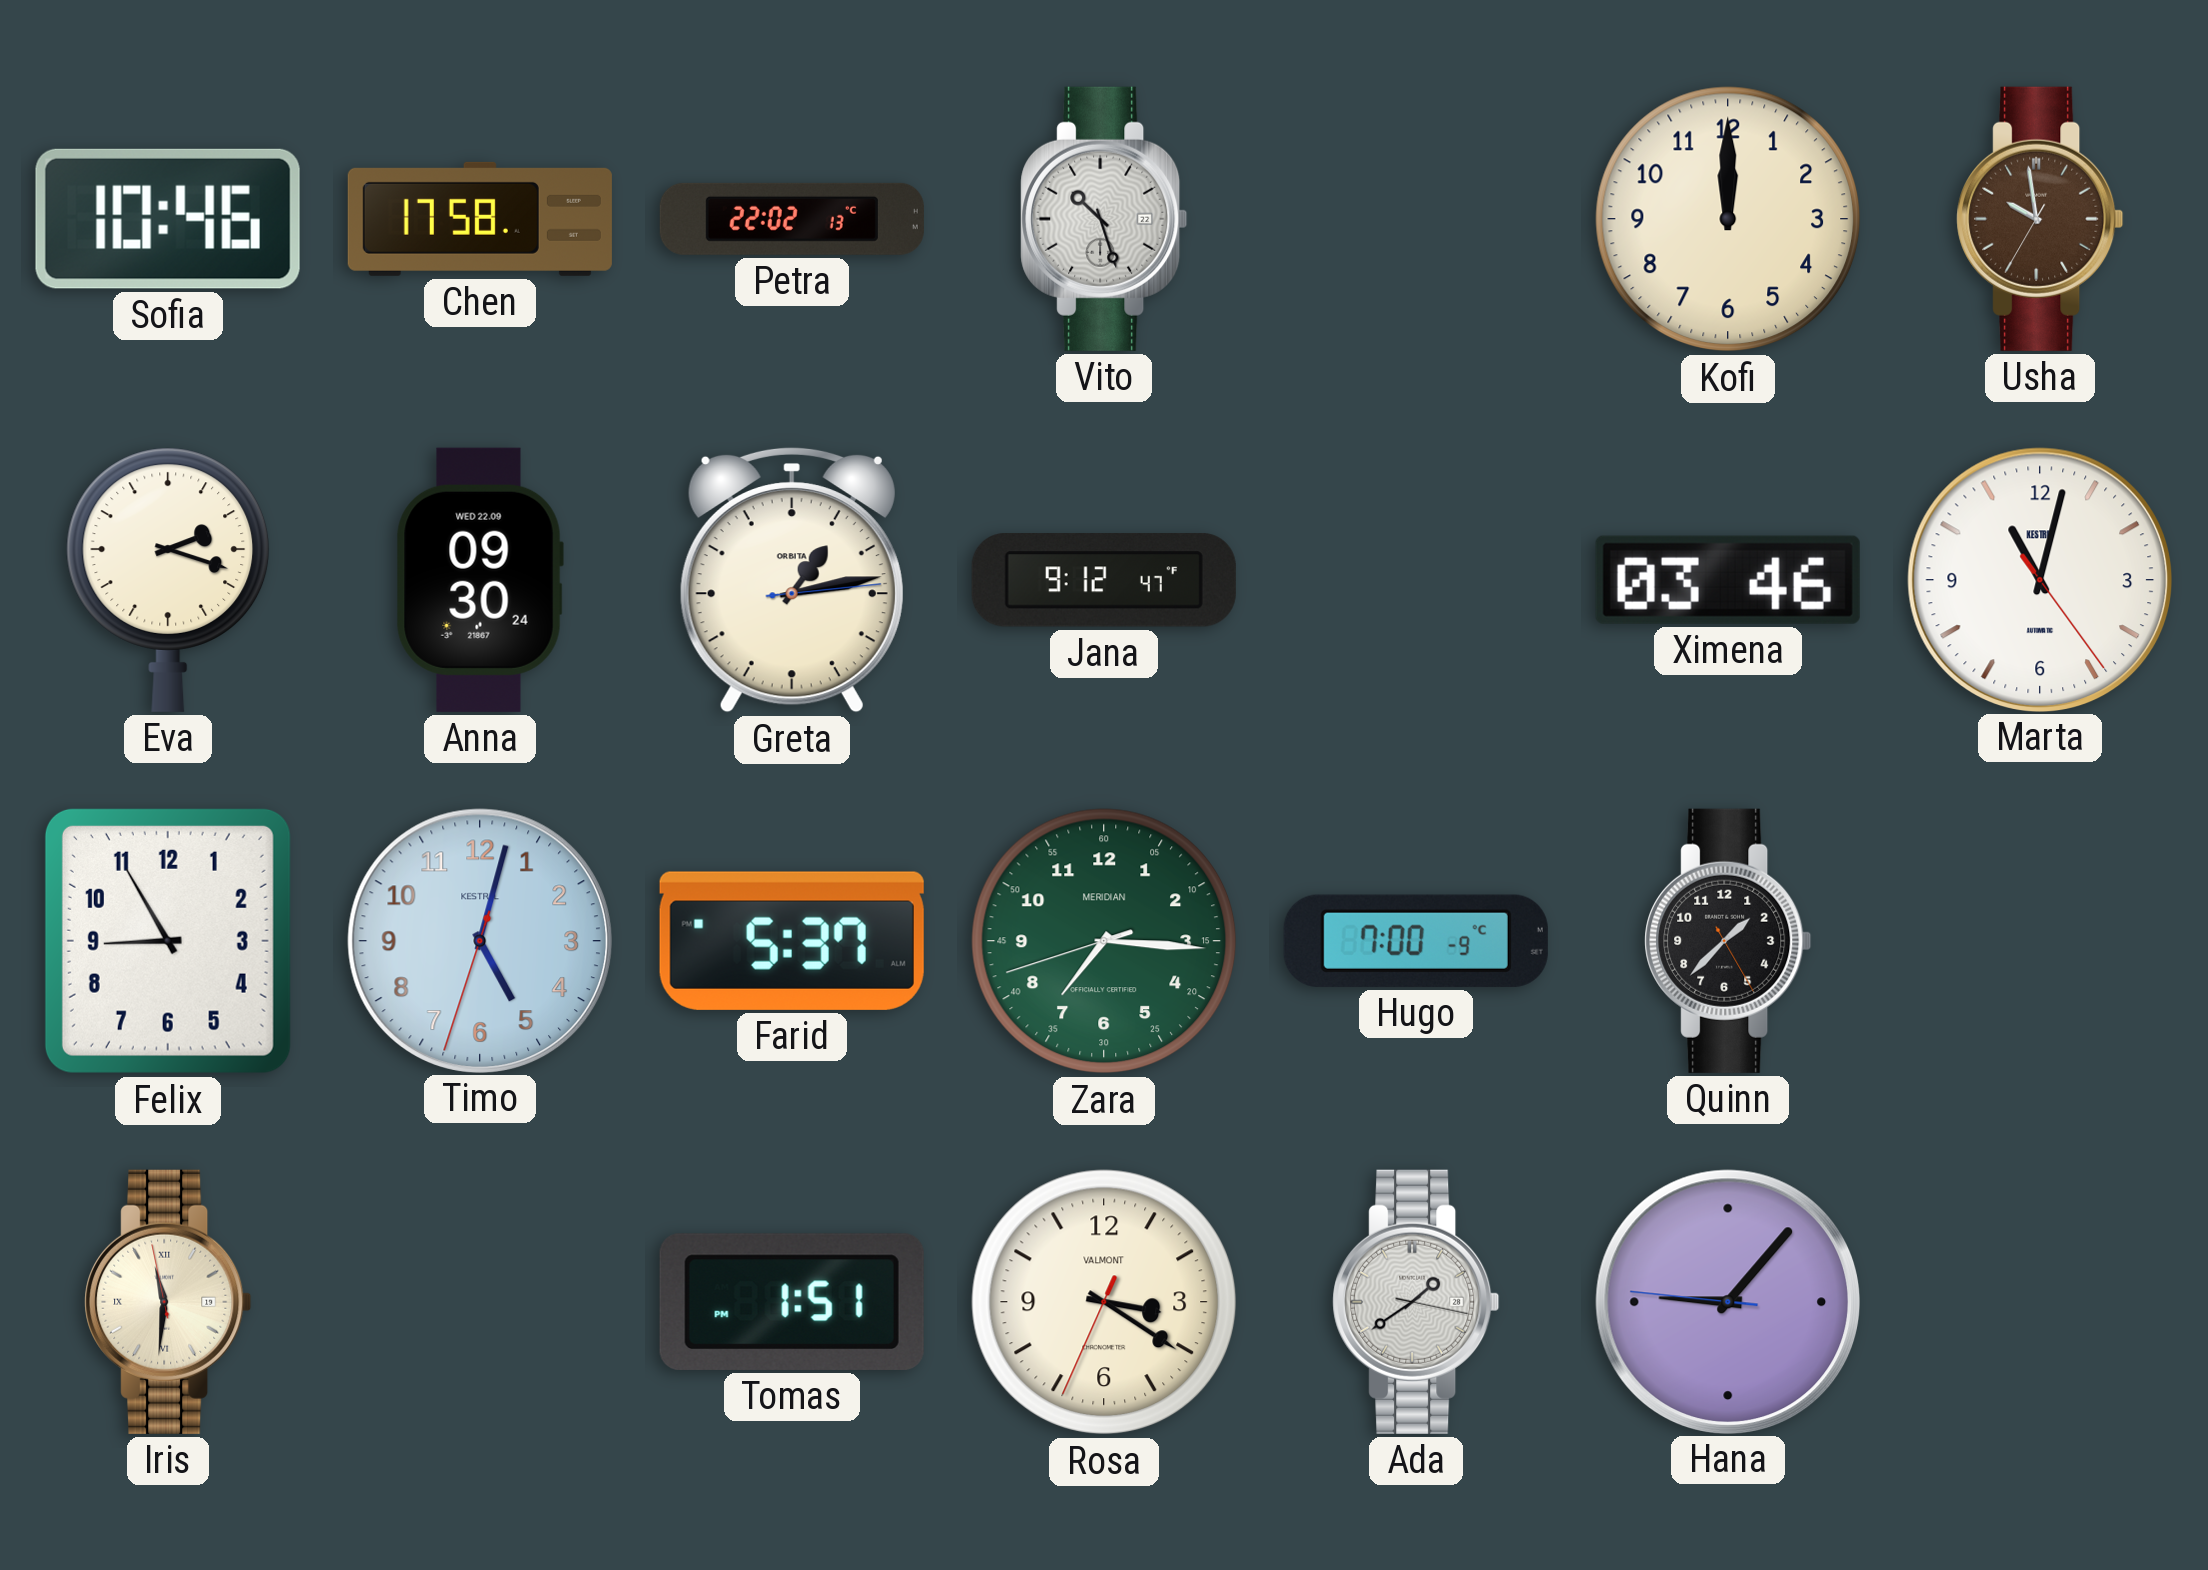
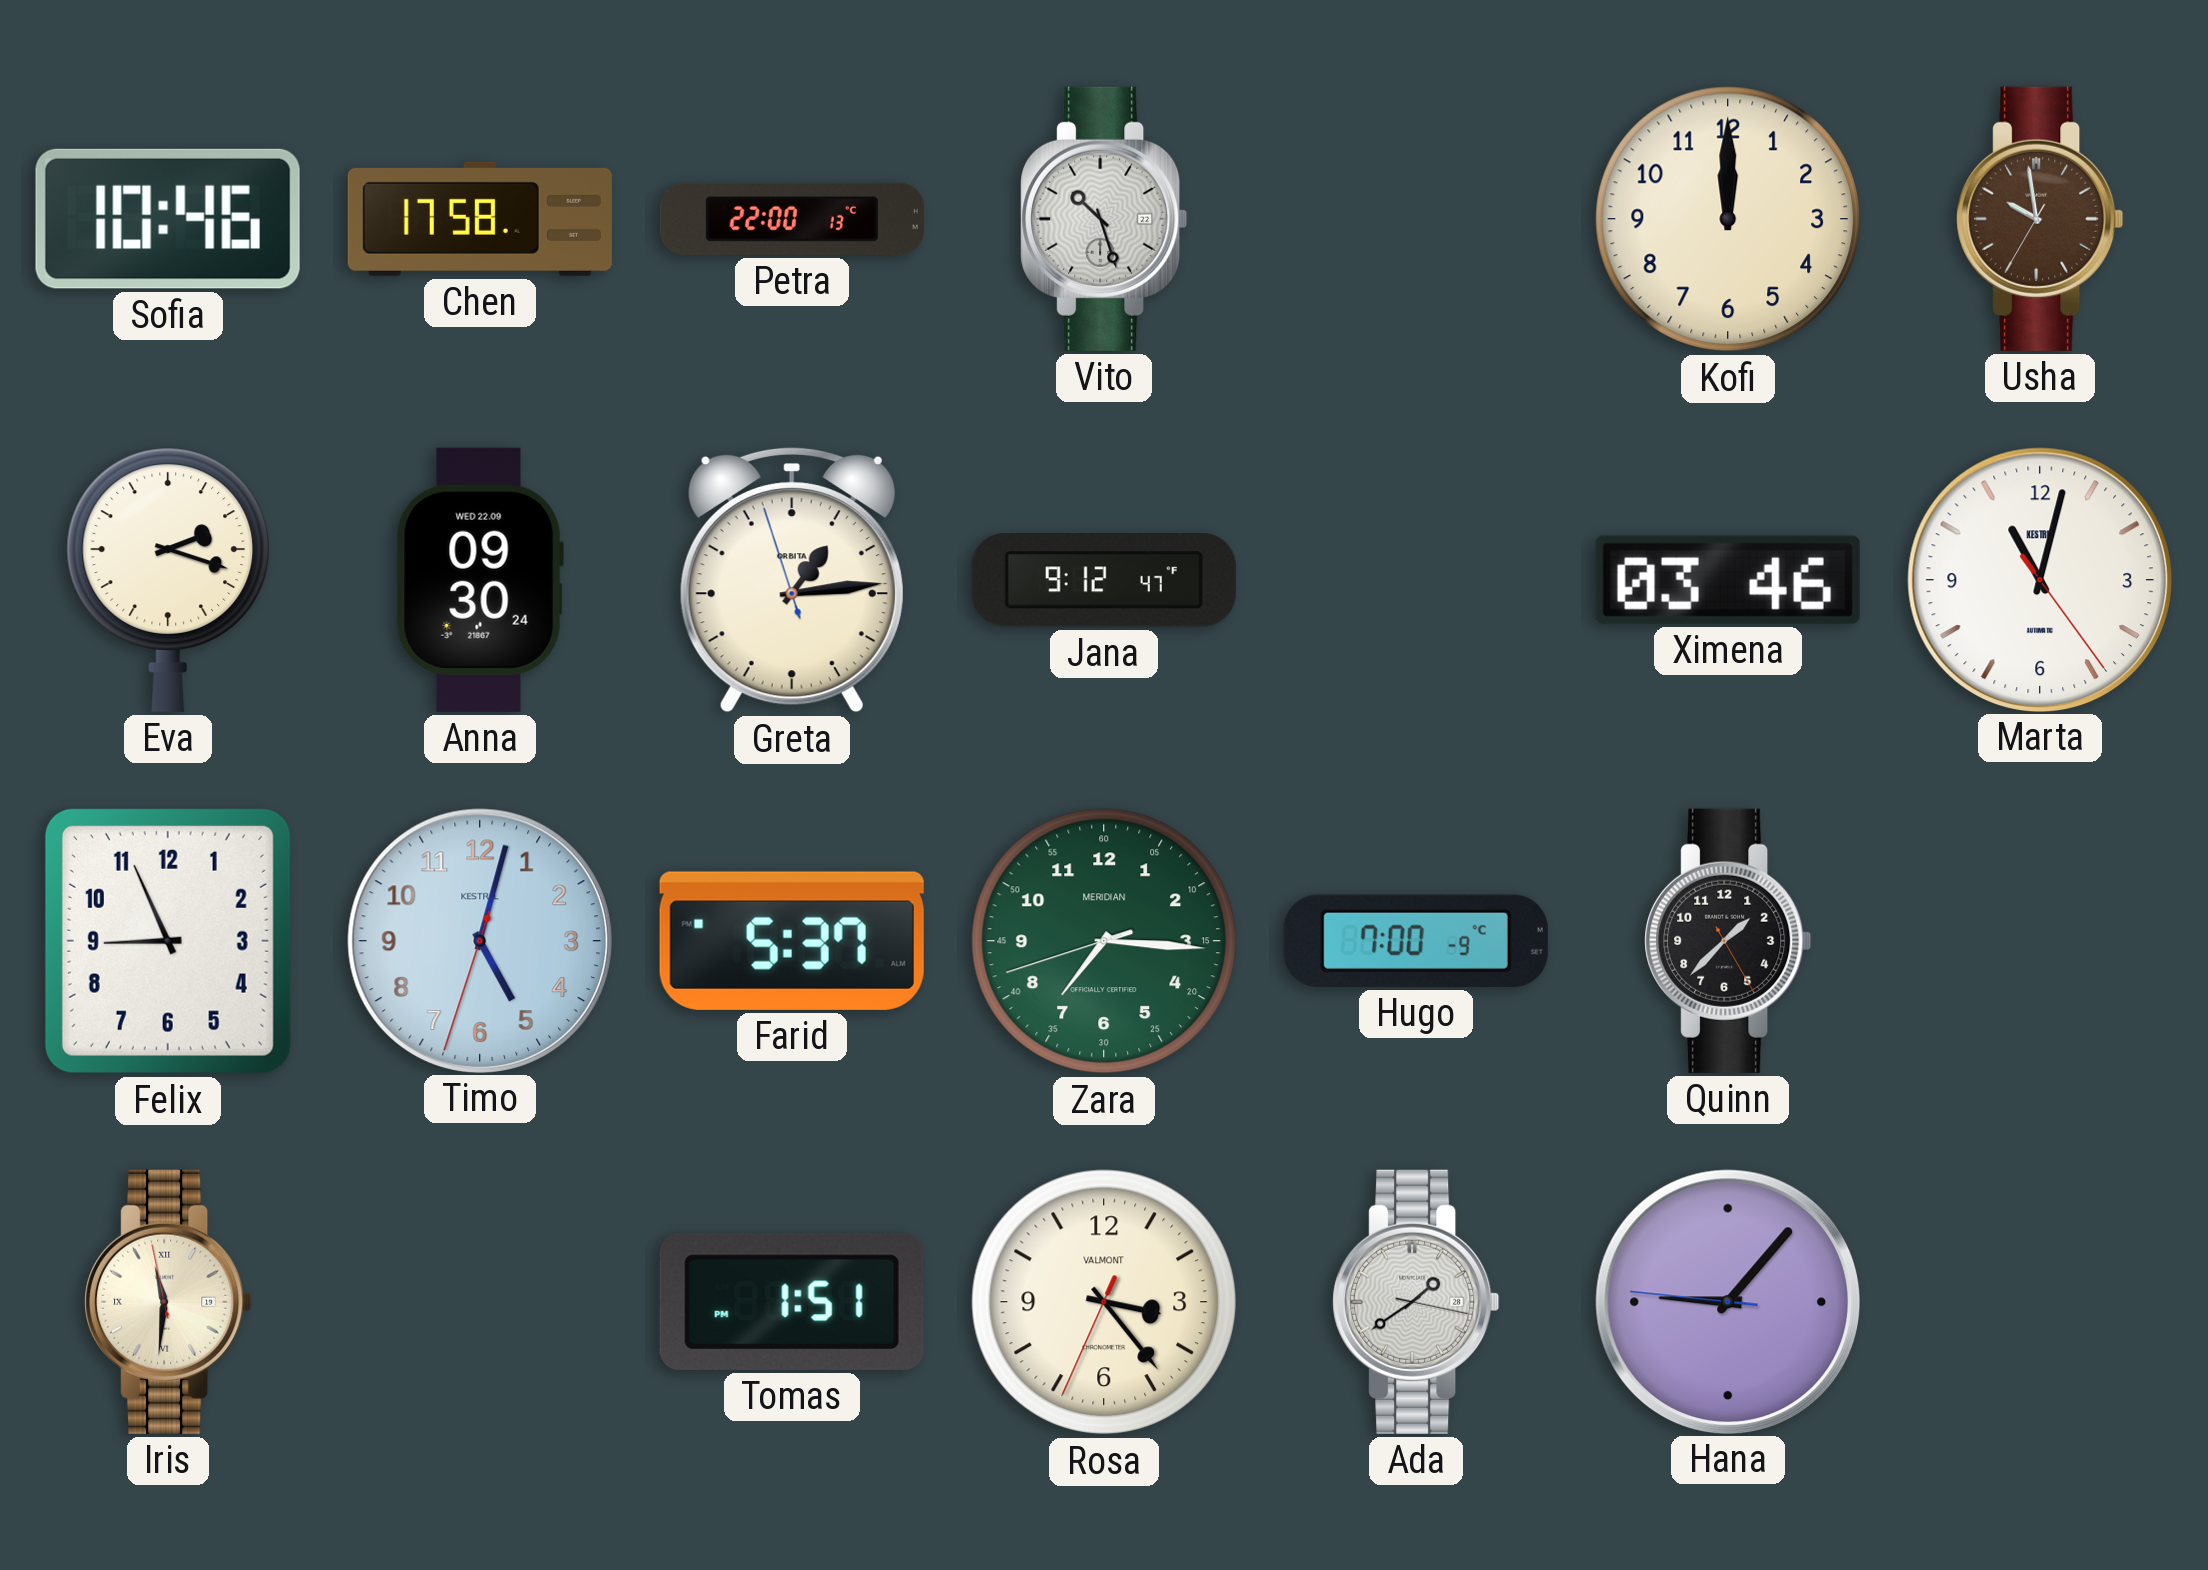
Petra: 22:02 -> 22:00
Greta: 1:13:14 -> 1:13:57
Felix: 8:55 -> 8:56
Rosa: 3:20 -> 3:23
